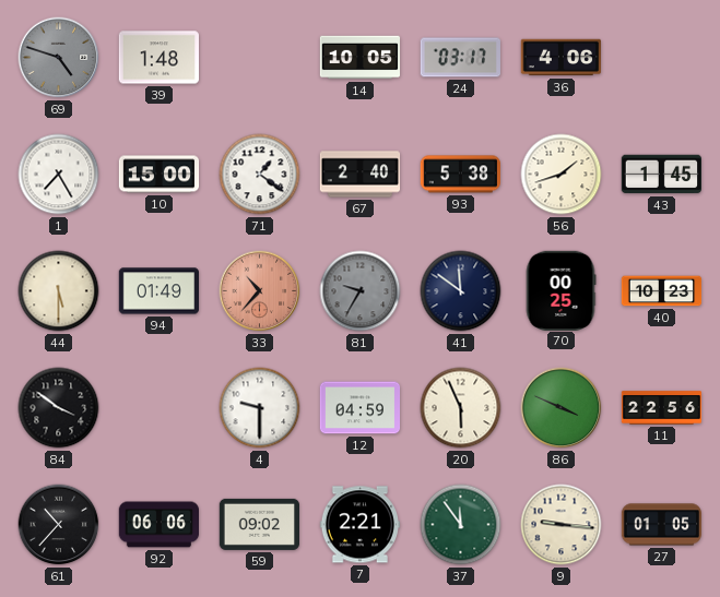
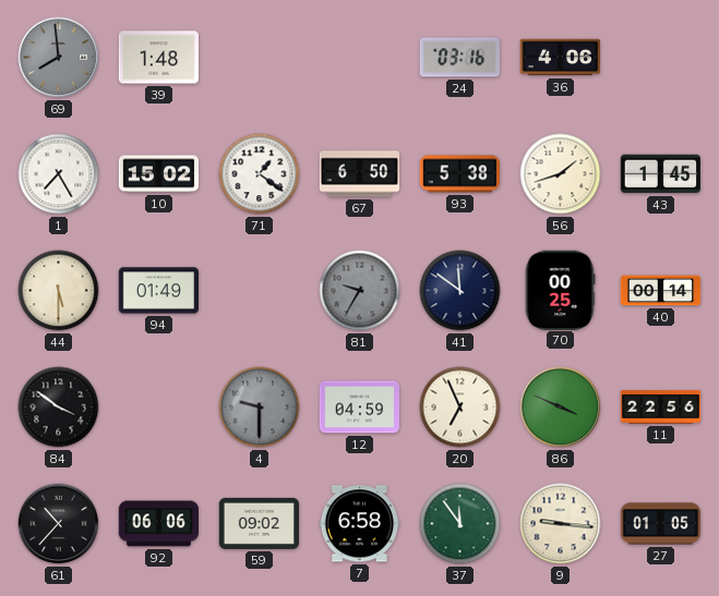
69: 4:48 -> 7:59
14: 10:05 -> none
24: 03:17 -> 03:16
10: 15:00 -> 15:02
67: 2:40 -> 6:50
33: 10:37 -> none
40: 10:23 -> 00:14
4 dial: white -> grey
20: 5:56 -> 6:56
7: 2:21 -> 6:58
